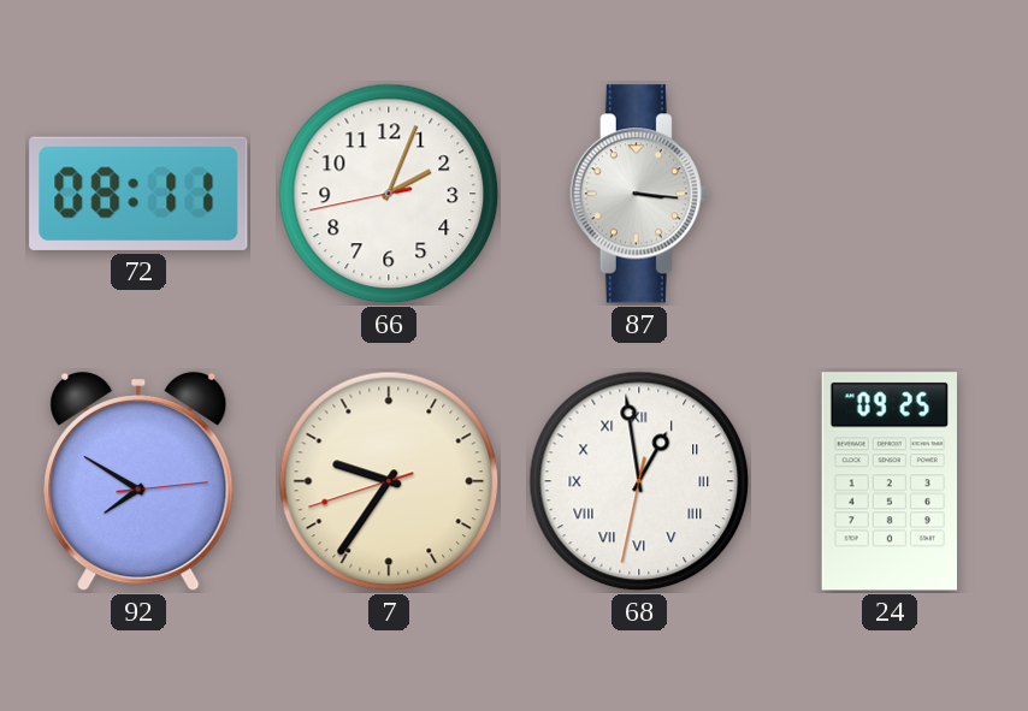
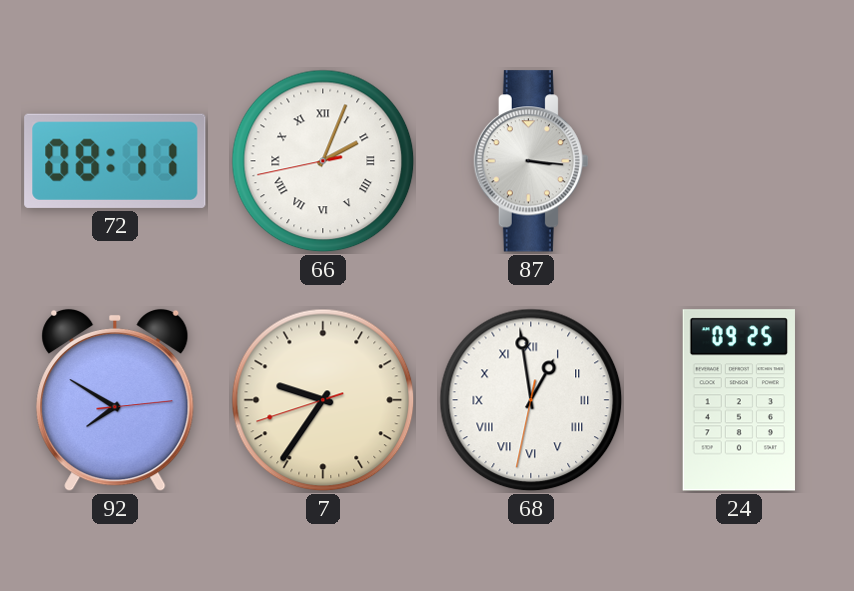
66 numerals: Arabic -> Roman
